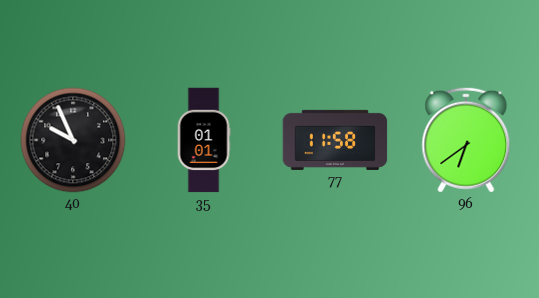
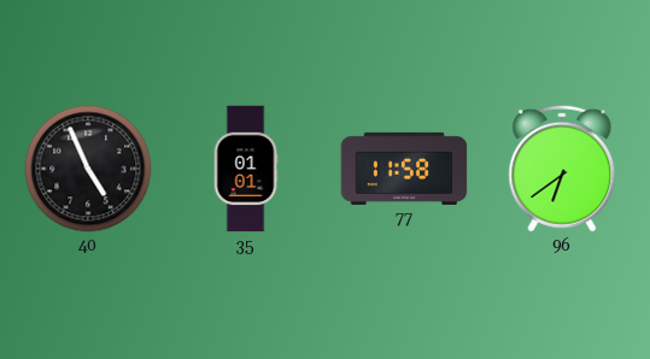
40: 9:56 -> 4:56
